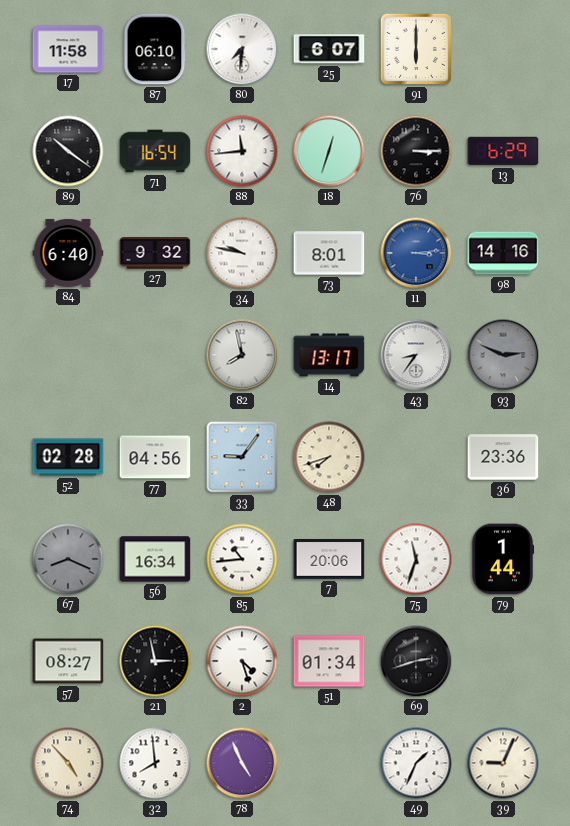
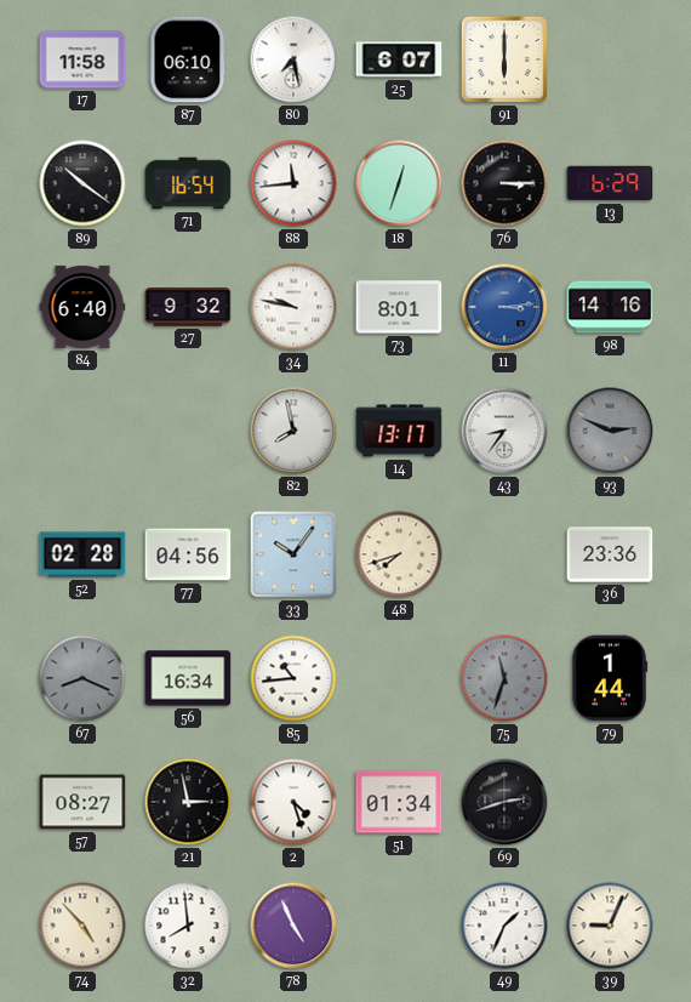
80: 7:31 -> 7:28
33: 9:06 -> 10:06
7: 20:06 -> none
75 dial: white -> grey
